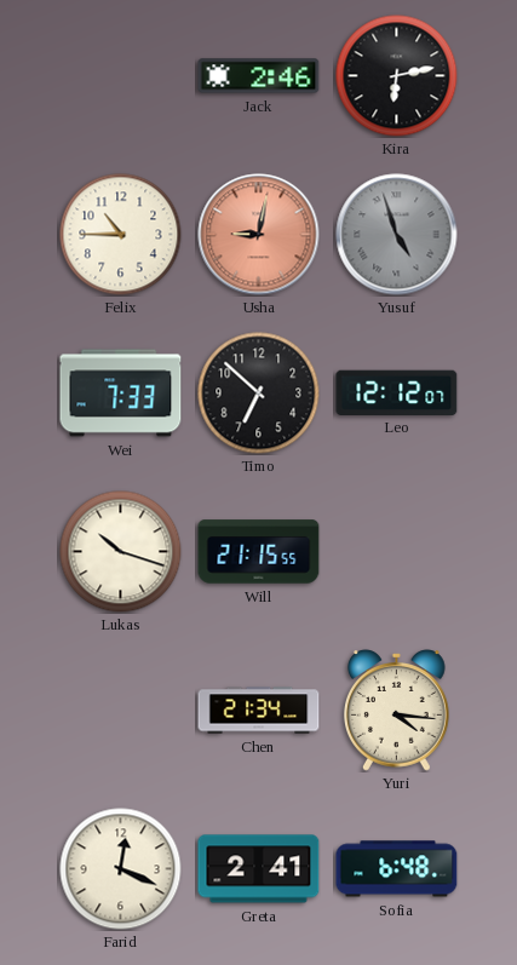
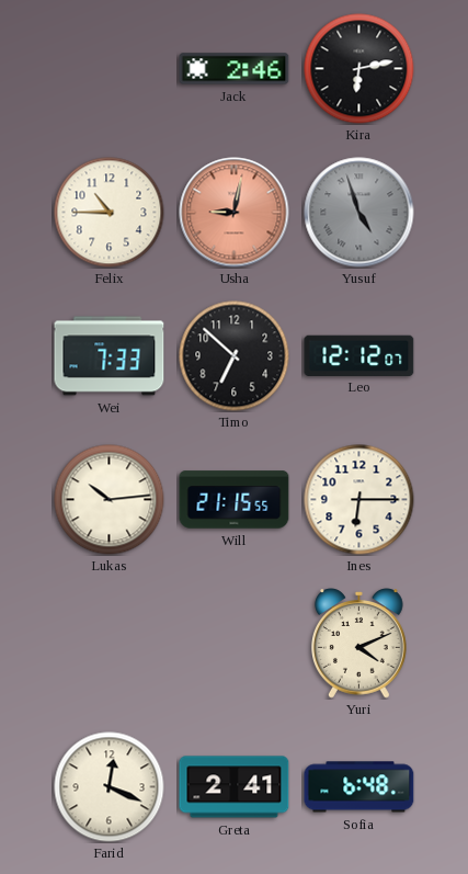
Lukas: 10:18 -> 10:14
Ines: none -> 6:15
Chen: 21:34 -> none
Yuri: 4:16 -> 4:11
